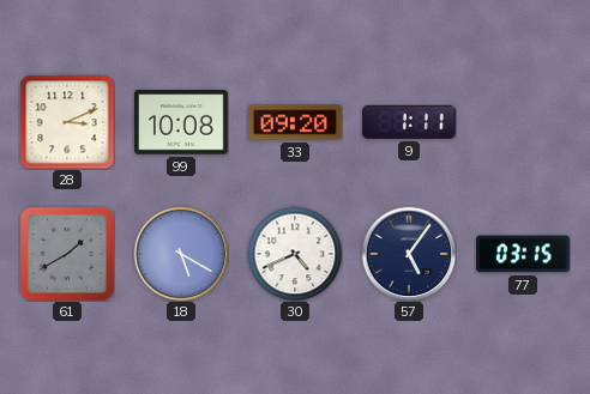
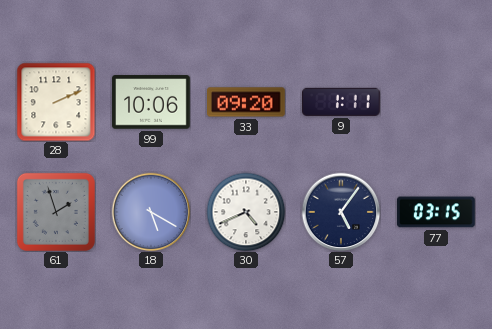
28: 3:11 -> 2:11
99: 10:08 -> 10:06
61: 1:40 -> 1:57
